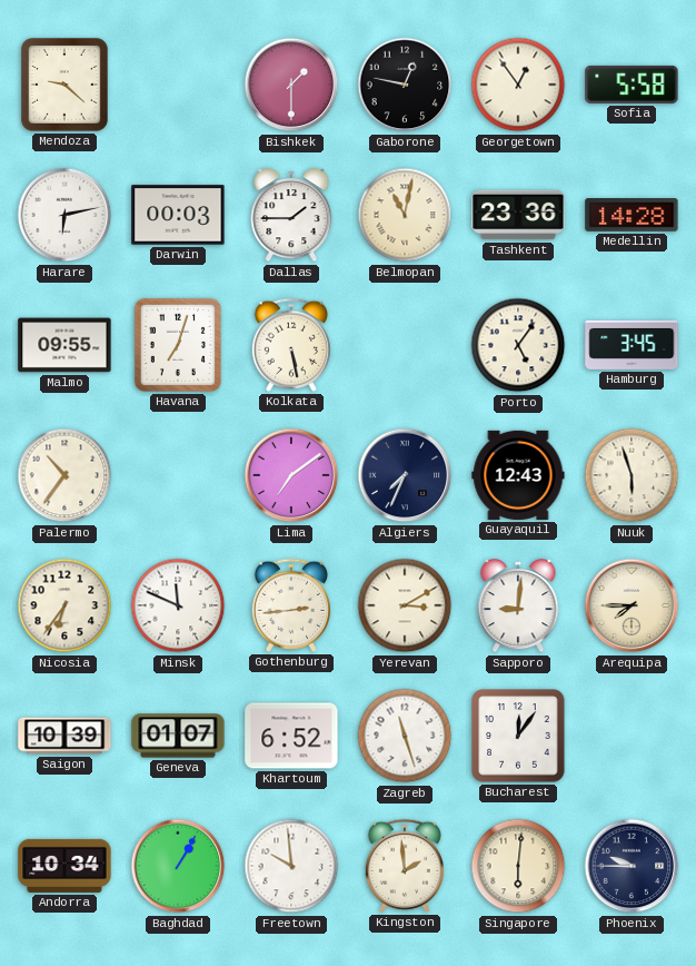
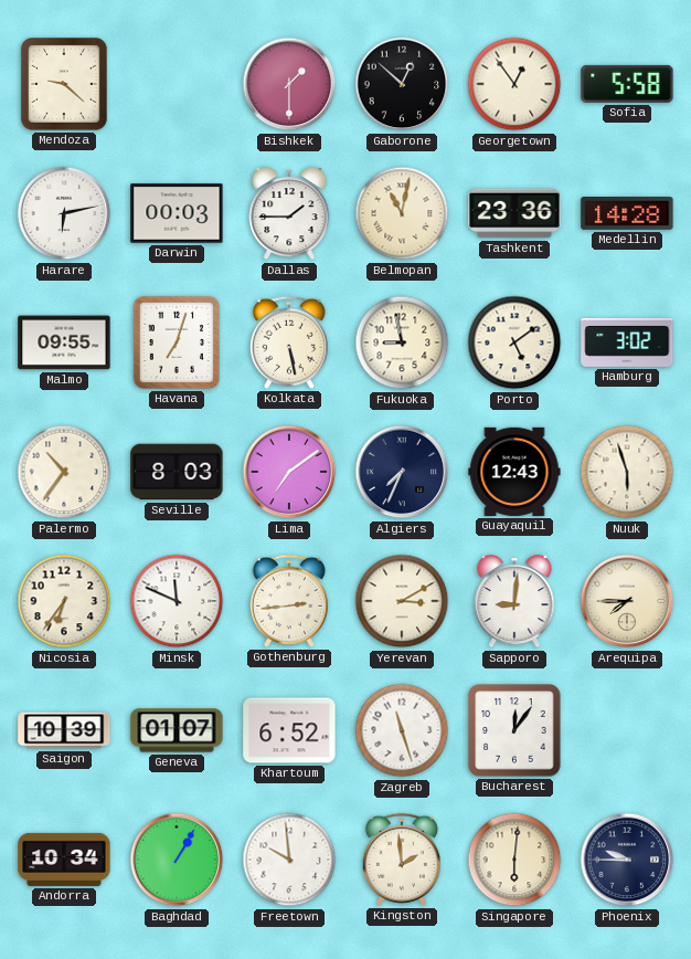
Gaborone: 12:47 -> 12:52
Fukuoka: none -> 8:58
Porto: 5:06 -> 5:09
Hamburg: 3:45 -> 3:02
Seville: none -> 8:03
